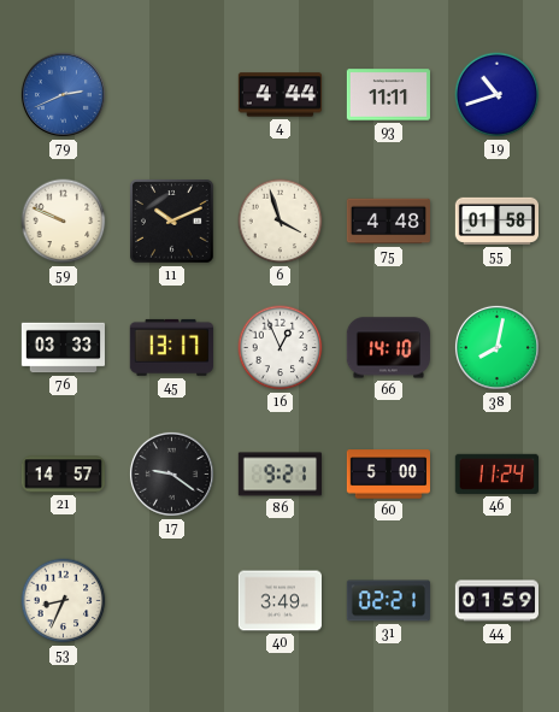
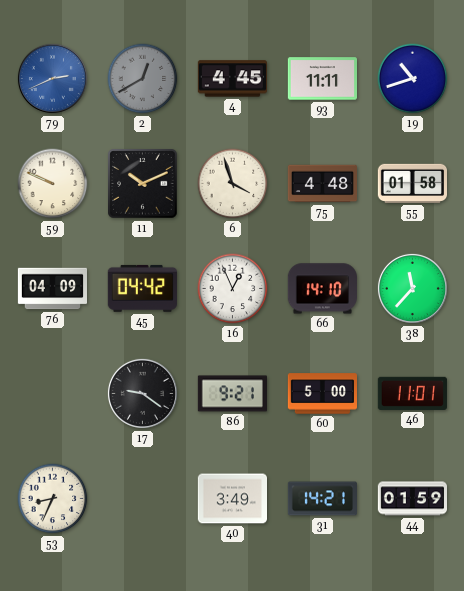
2: none -> 12:40
4: 4:44 -> 4:45
76: 03:33 -> 04:09
45: 13:17 -> 04:42
38: 8:02 -> 11:37
21: 14:57 -> none
46: 11:24 -> 11:01
31: 02:21 -> 14:21
